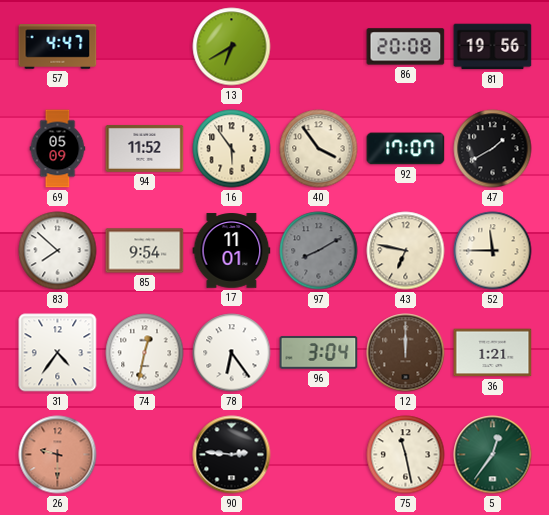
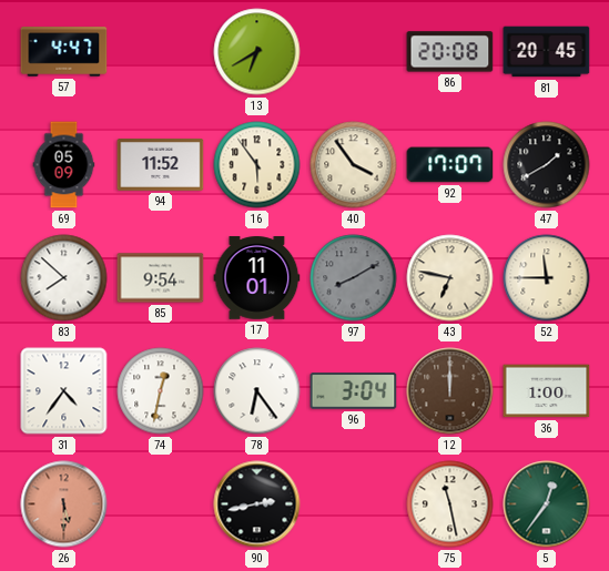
81: 19:56 -> 20:45
36: 1:21 -> 1:00
26: 9:30 -> 5:30
90: 2:46 -> 2:43
